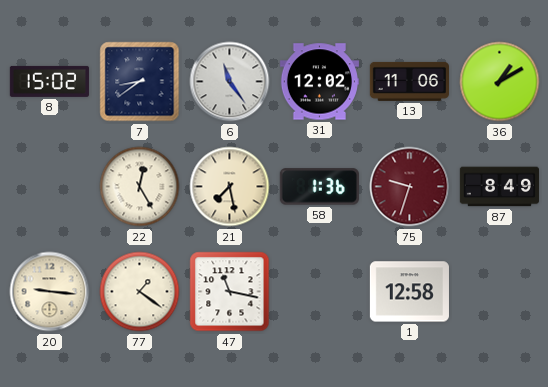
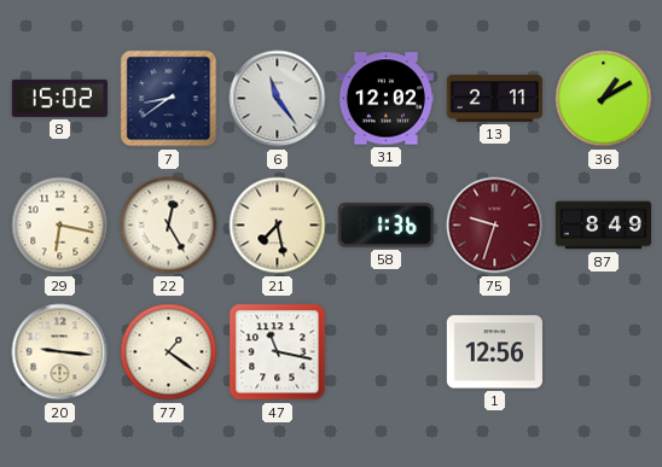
13: 11:06 -> 2:11
29: none -> 6:17
1: 12:58 -> 12:56
